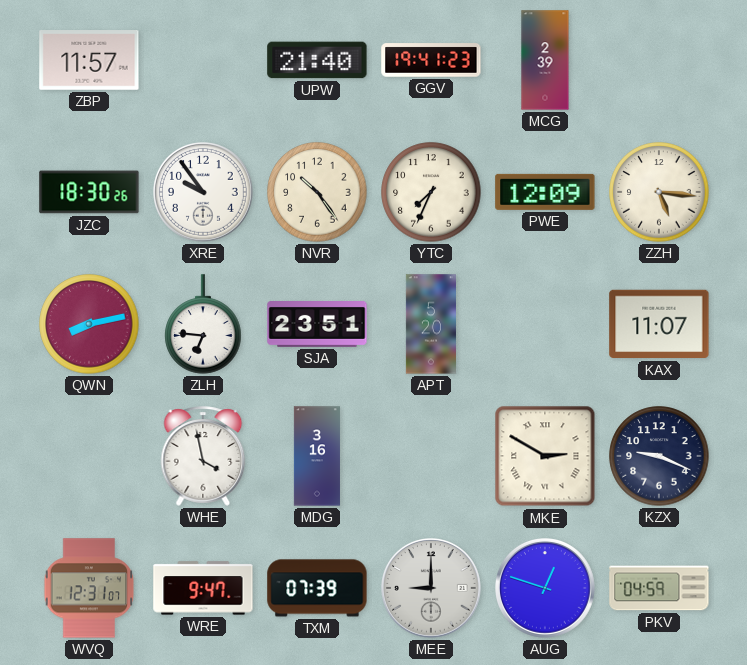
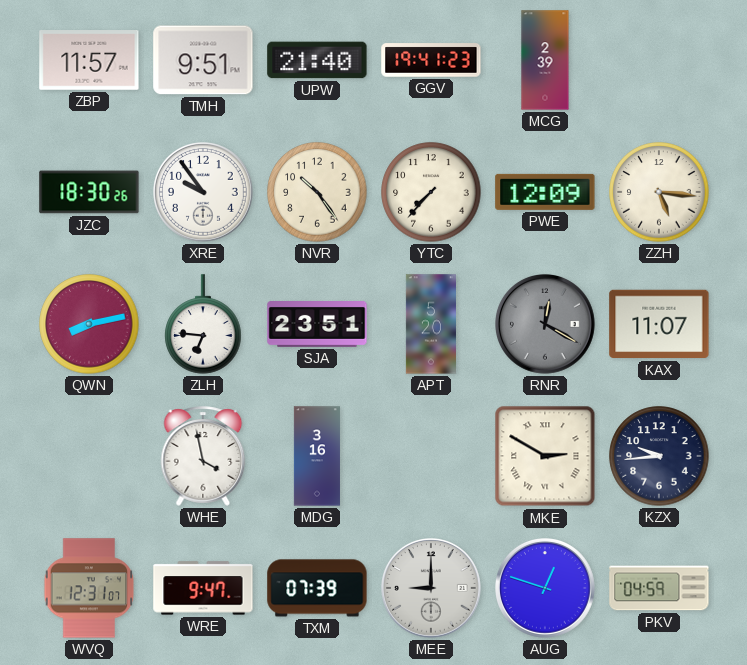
TMH: none -> 9:51
YTC: 7:34 -> 7:37
RNR: none -> 12:20
KZX: 9:19 -> 9:44
